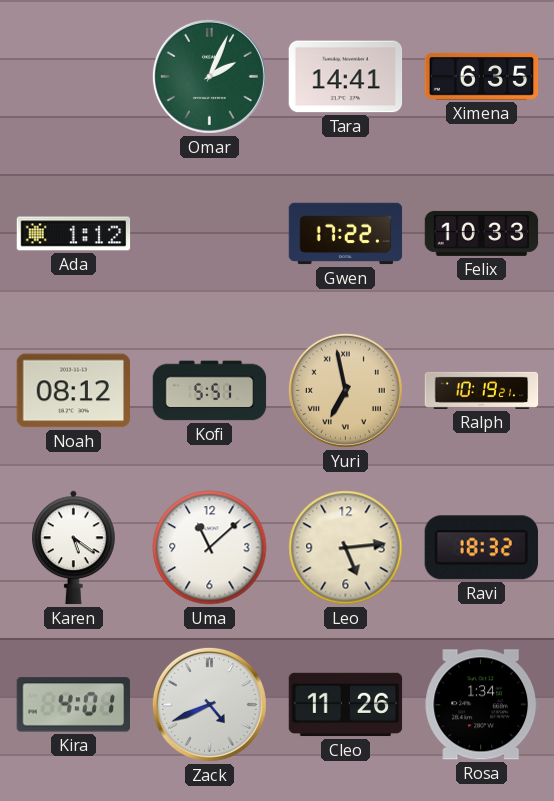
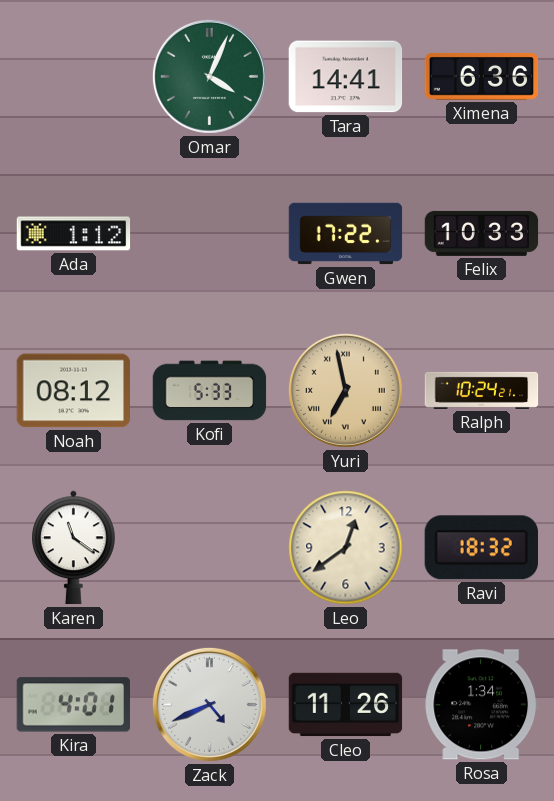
Omar: 2:04 -> 4:04
Ximena: 6:35 -> 6:36
Kofi: 5:51 -> 5:33
Ralph: 10:19 -> 10:24
Karen: 5:21 -> 11:21
Uma: 11:08 -> none
Leo: 5:14 -> 12:39
